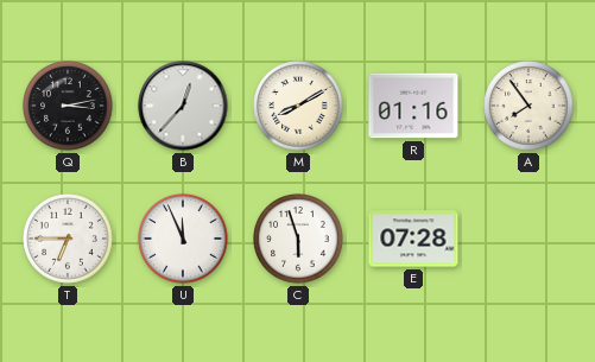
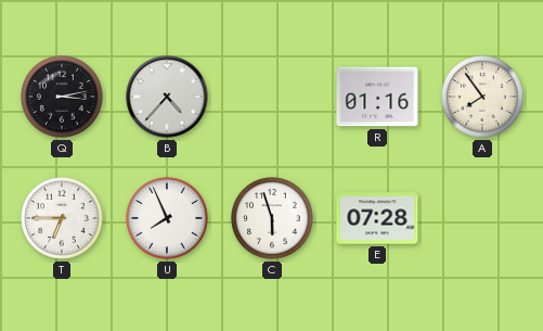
B: 12:37 -> 4:37
M: 8:10 -> none
U: 11:56 -> 7:56
